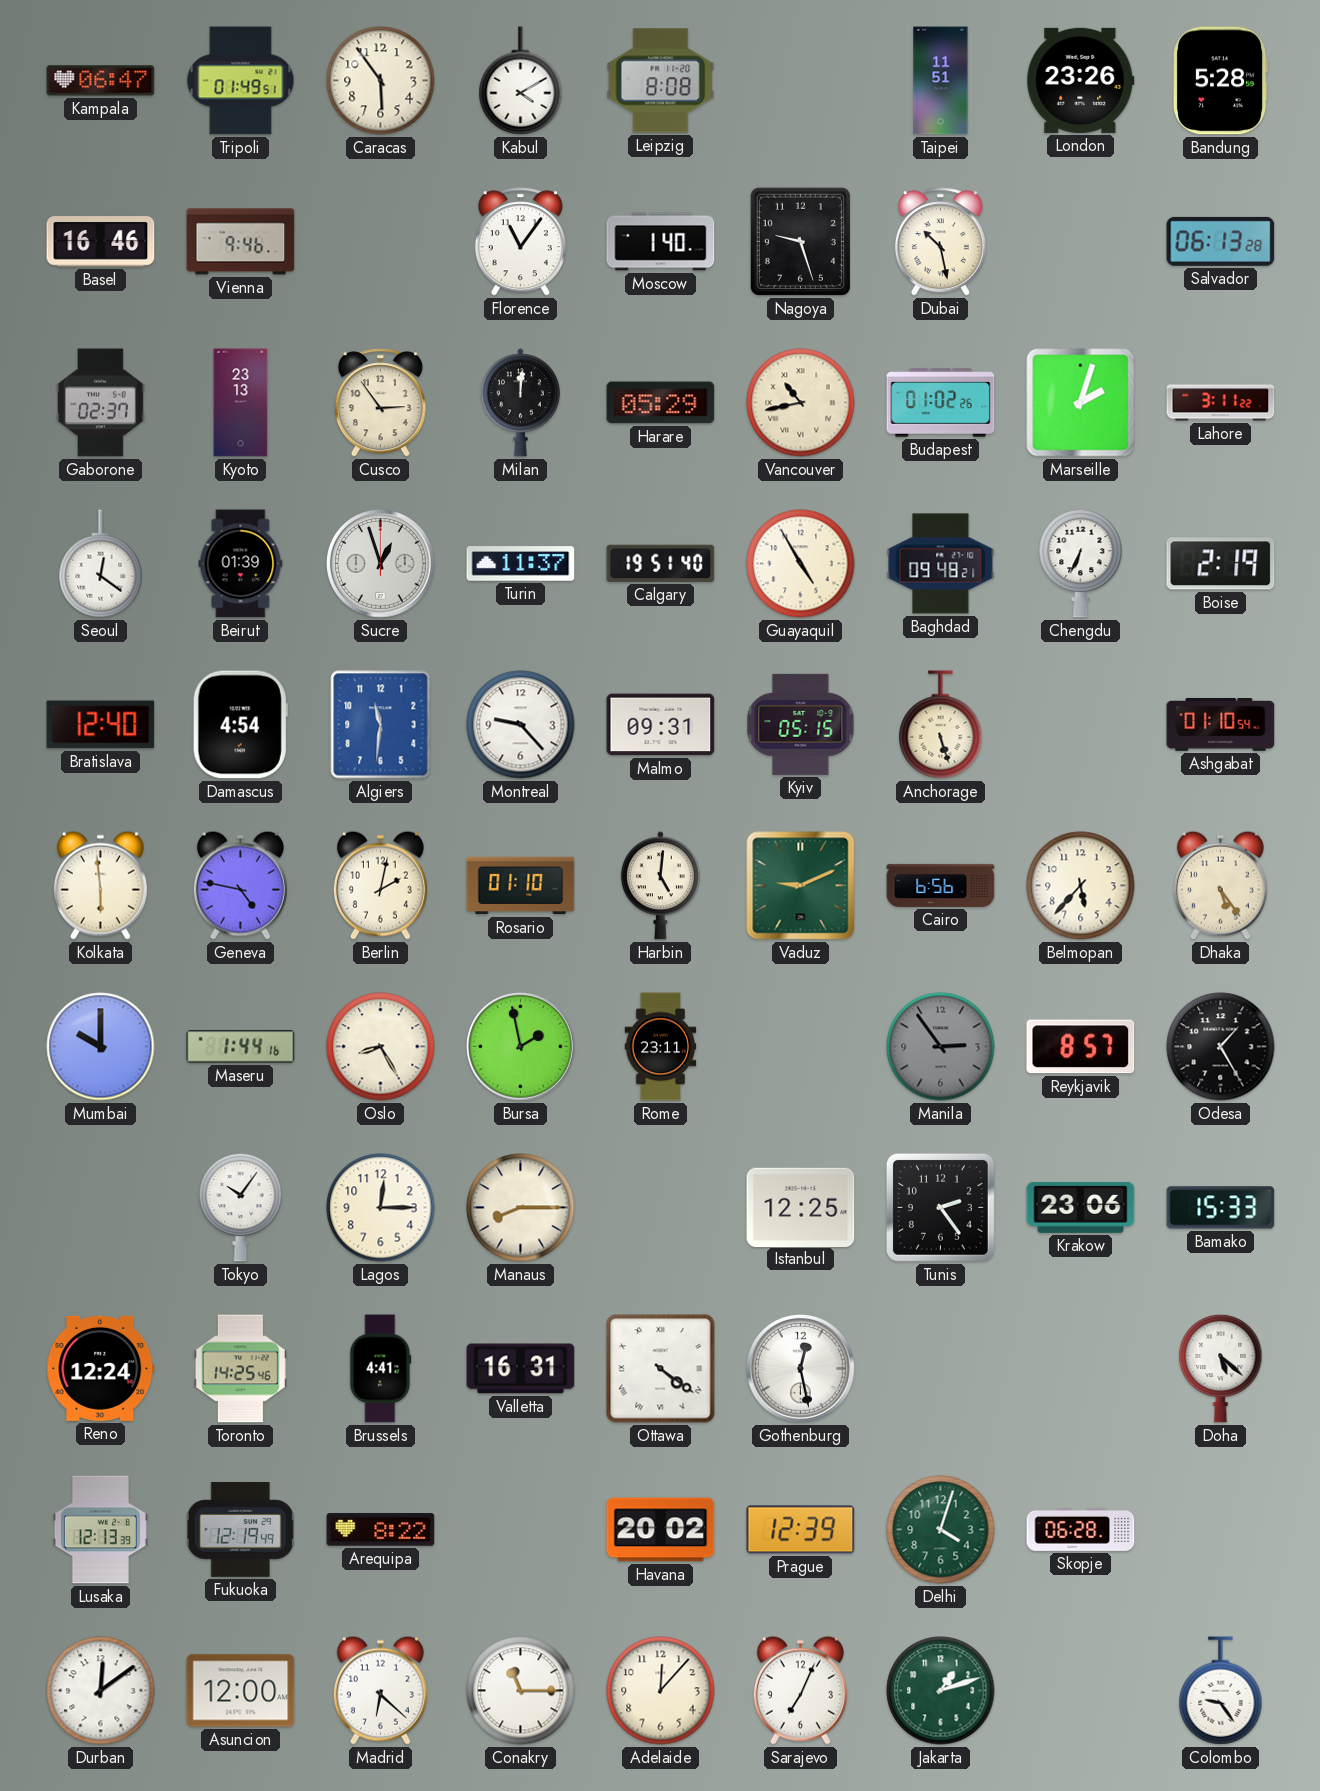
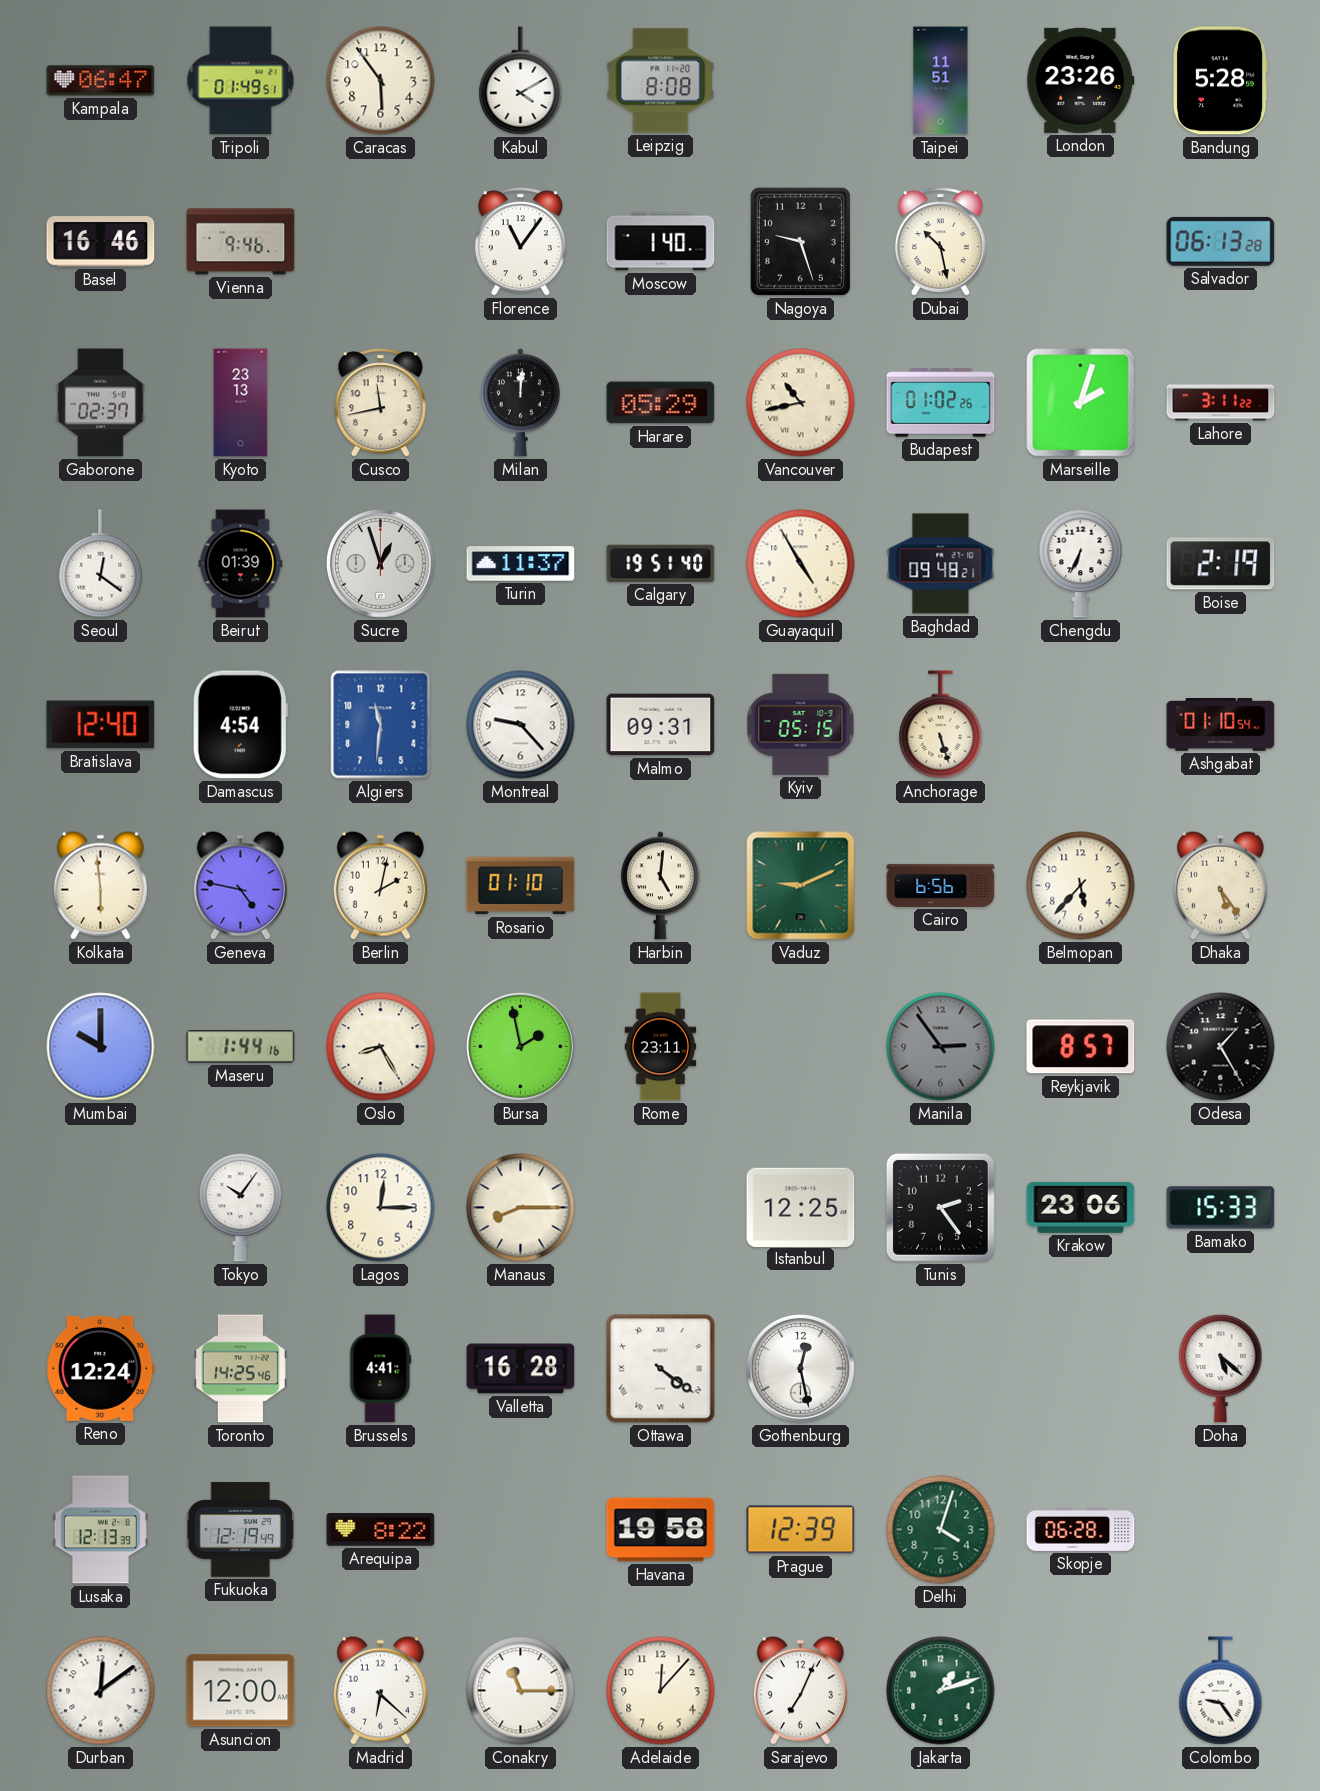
Cusco: 2:54 -> 11:43
Valletta: 16:31 -> 16:28
Havana: 20:02 -> 19:58
